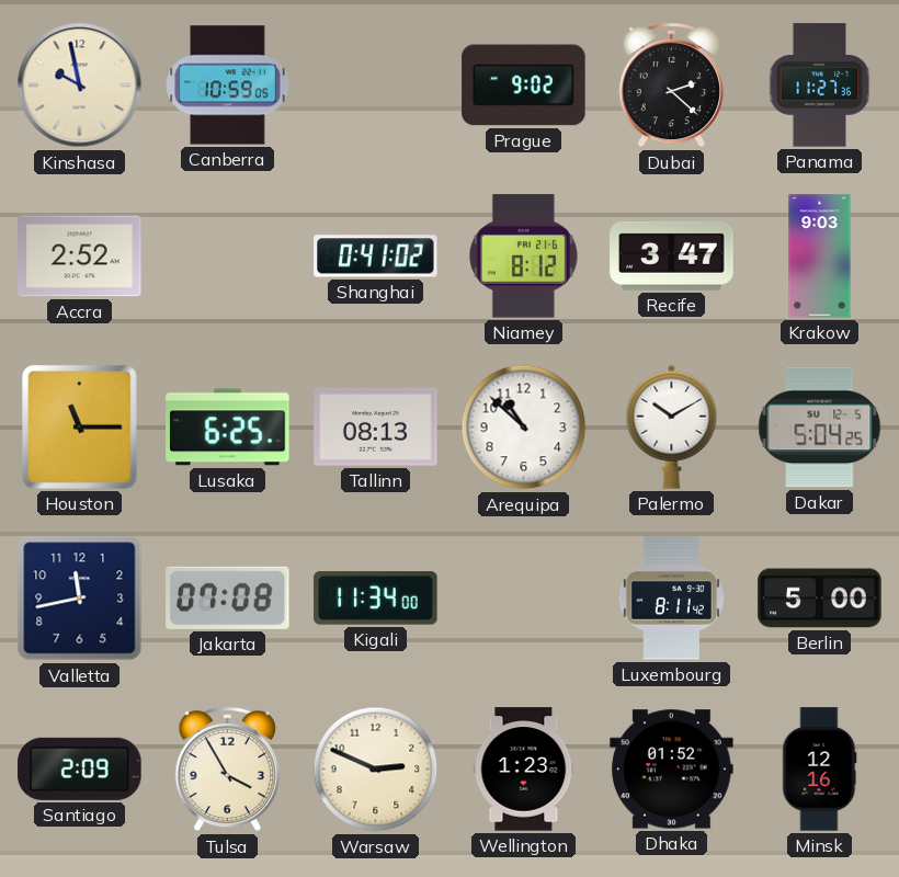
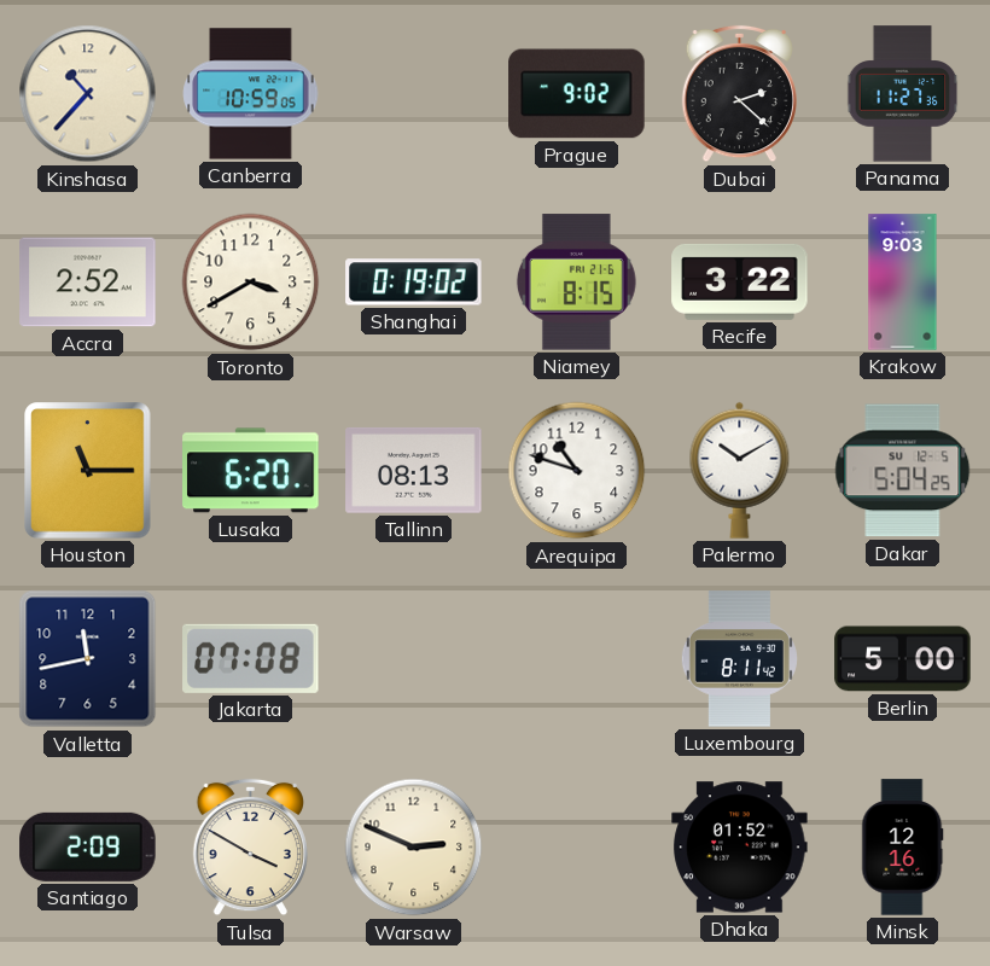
Kinshasa: 9:58 -> 10:37
Toronto: none -> 3:40
Shanghai: 0:41 -> 0:19
Niamey: 8:12 -> 8:15
Recife: 3:47 -> 3:22
Lusaka: 6:25 -> 6:20
Arequipa: 10:52 -> 10:48
Kigali: 11:34 -> none
Tulsa: 3:55 -> 3:50
Wellington: 1:23 -> none
